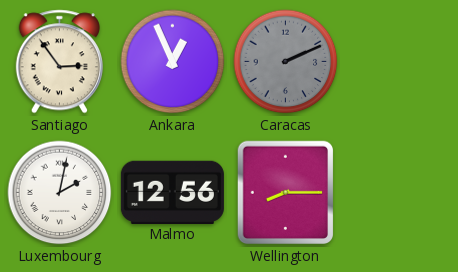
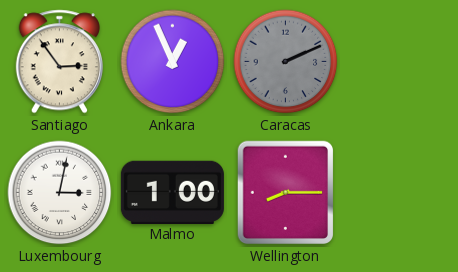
Luxembourg: 2:02 -> 3:02
Malmo: 12:56 -> 1:00
